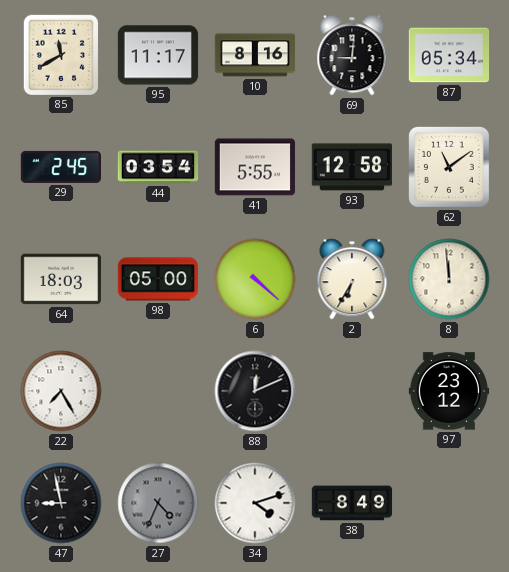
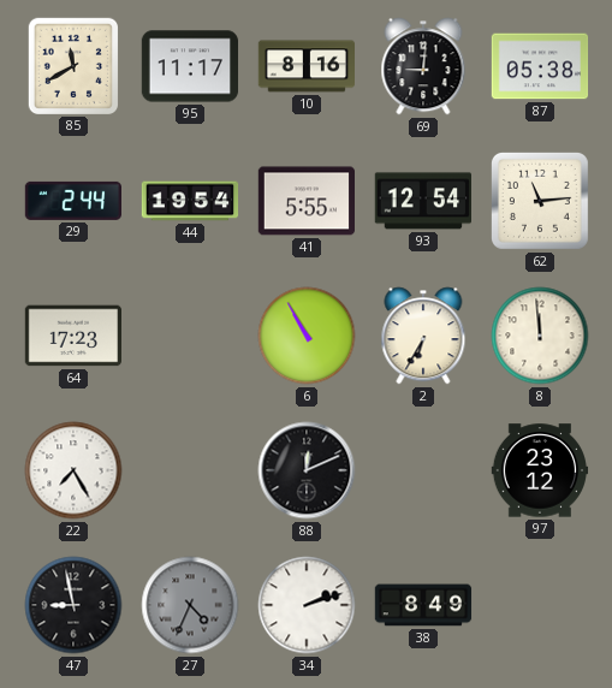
87: 05:34 -> 05:38
29: 2:45 -> 2:44
44: 03:54 -> 19:54
93: 12:58 -> 12:54
62: 11:09 -> 11:14
64: 18:03 -> 17:23
98: 05:00 -> none
6: 4:22 -> 10:55
34: 4:12 -> 2:12
